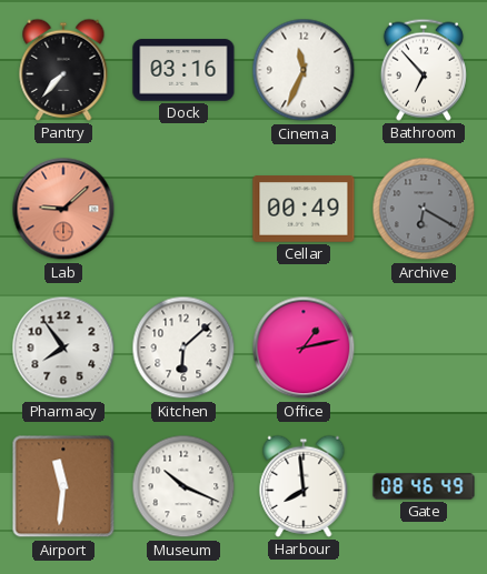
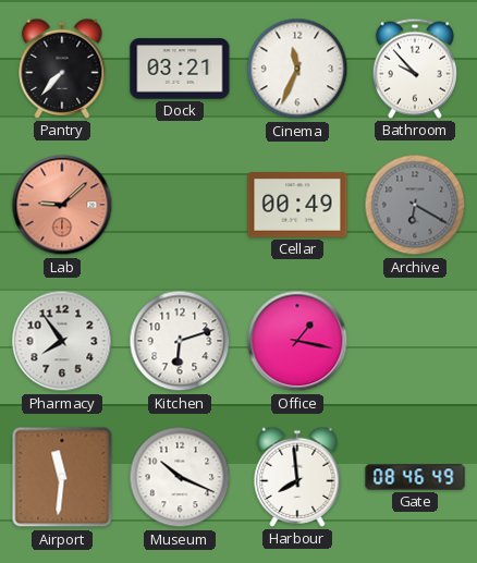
Dock: 03:16 -> 03:21
Bathroom: 6:53 -> 9:53
Kitchen: 6:08 -> 6:12
Office: 1:13 -> 1:17
